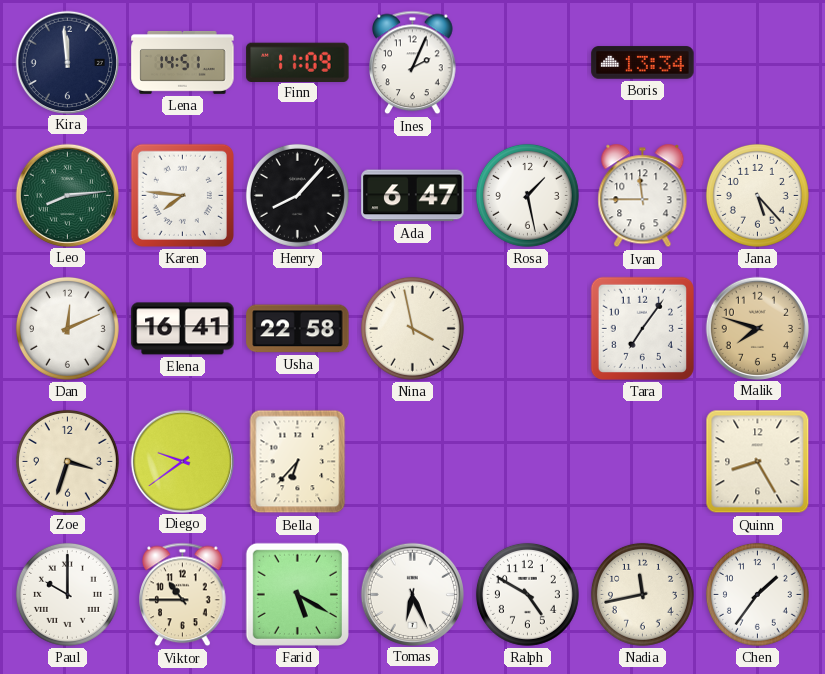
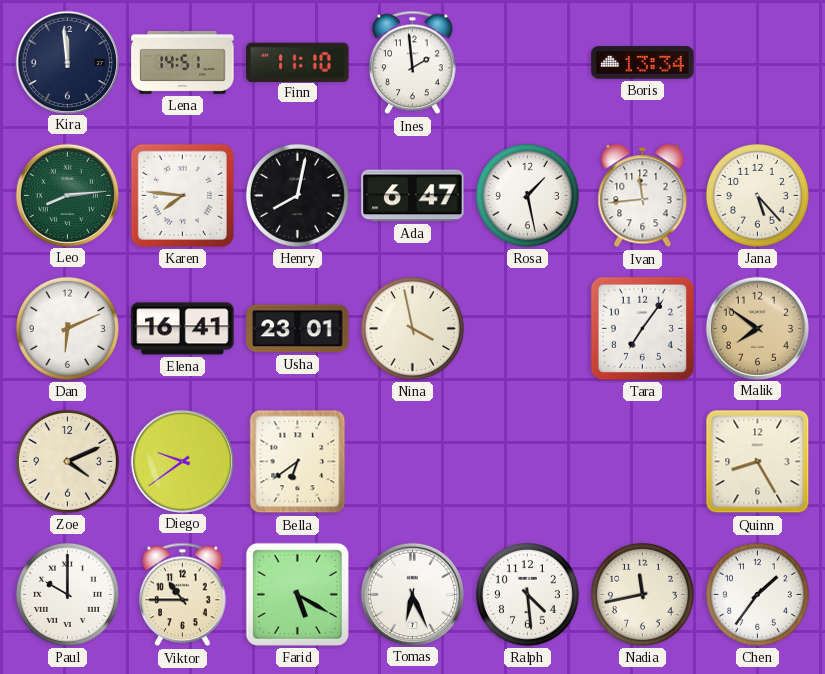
Finn: 11:09 -> 11:10
Ines: 2:04 -> 1:59
Henry: 8:07 -> 8:02
Ivan: 11:45 -> 11:44
Dan: 12:11 -> 6:11
Usha: 22:58 -> 23:01
Malik: 7:48 -> 7:51
Zoe: 3:33 -> 4:11
Bella: 6:37 -> 6:39
Ralph: 4:50 -> 4:29
